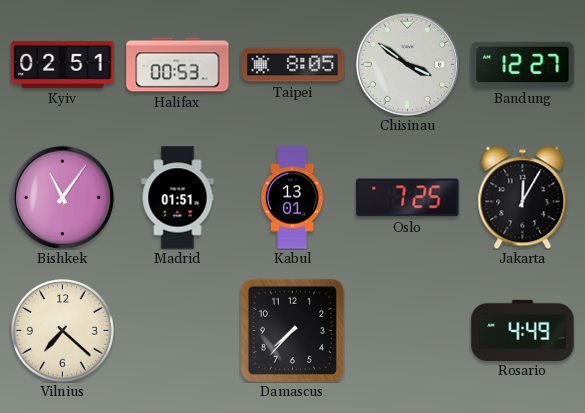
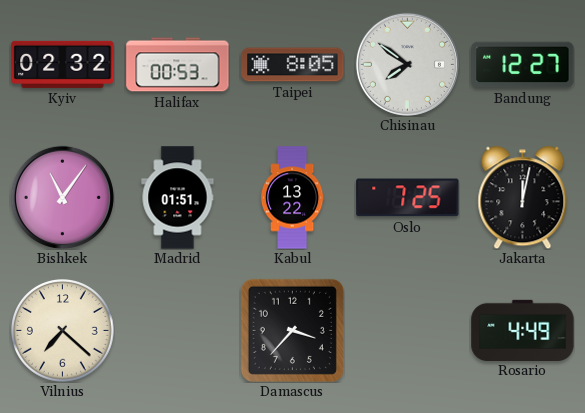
Kyiv: 02:51 -> 02:32
Chisinau: 3:51 -> 7:51
Kabul: 13:01 -> 13:22
Jakarta: 12:05 -> 12:02
Damascus: 7:37 -> 3:37
